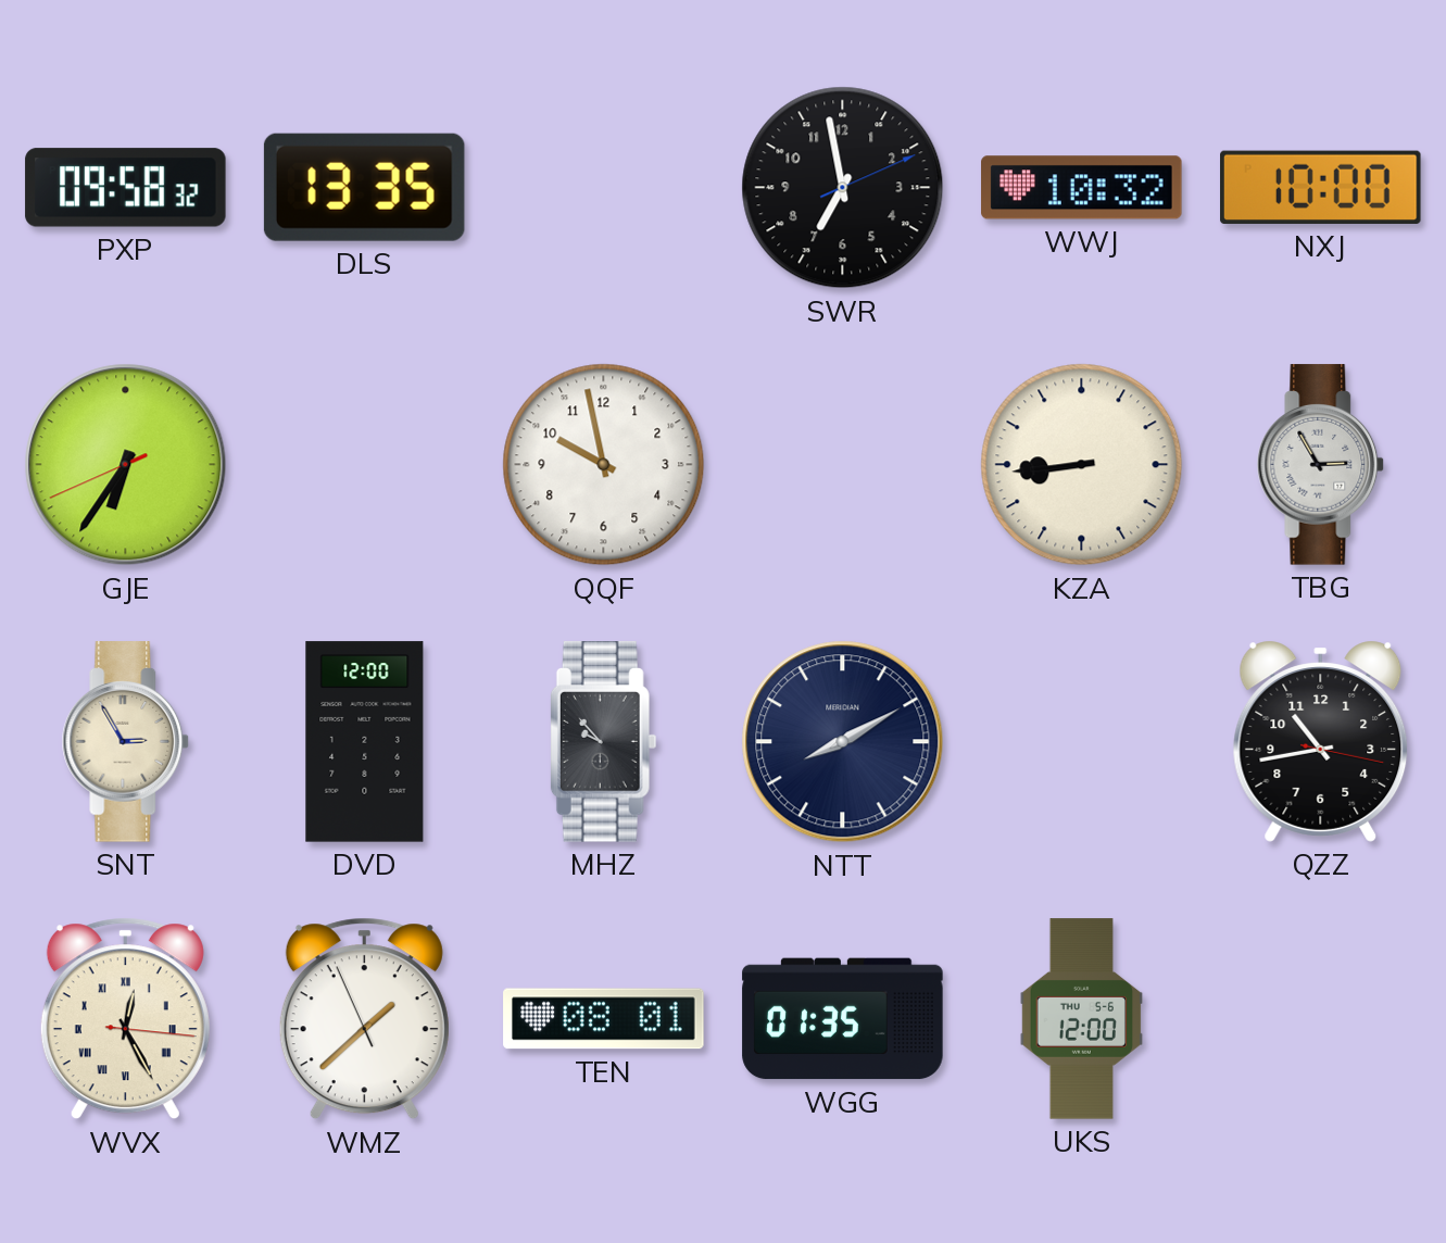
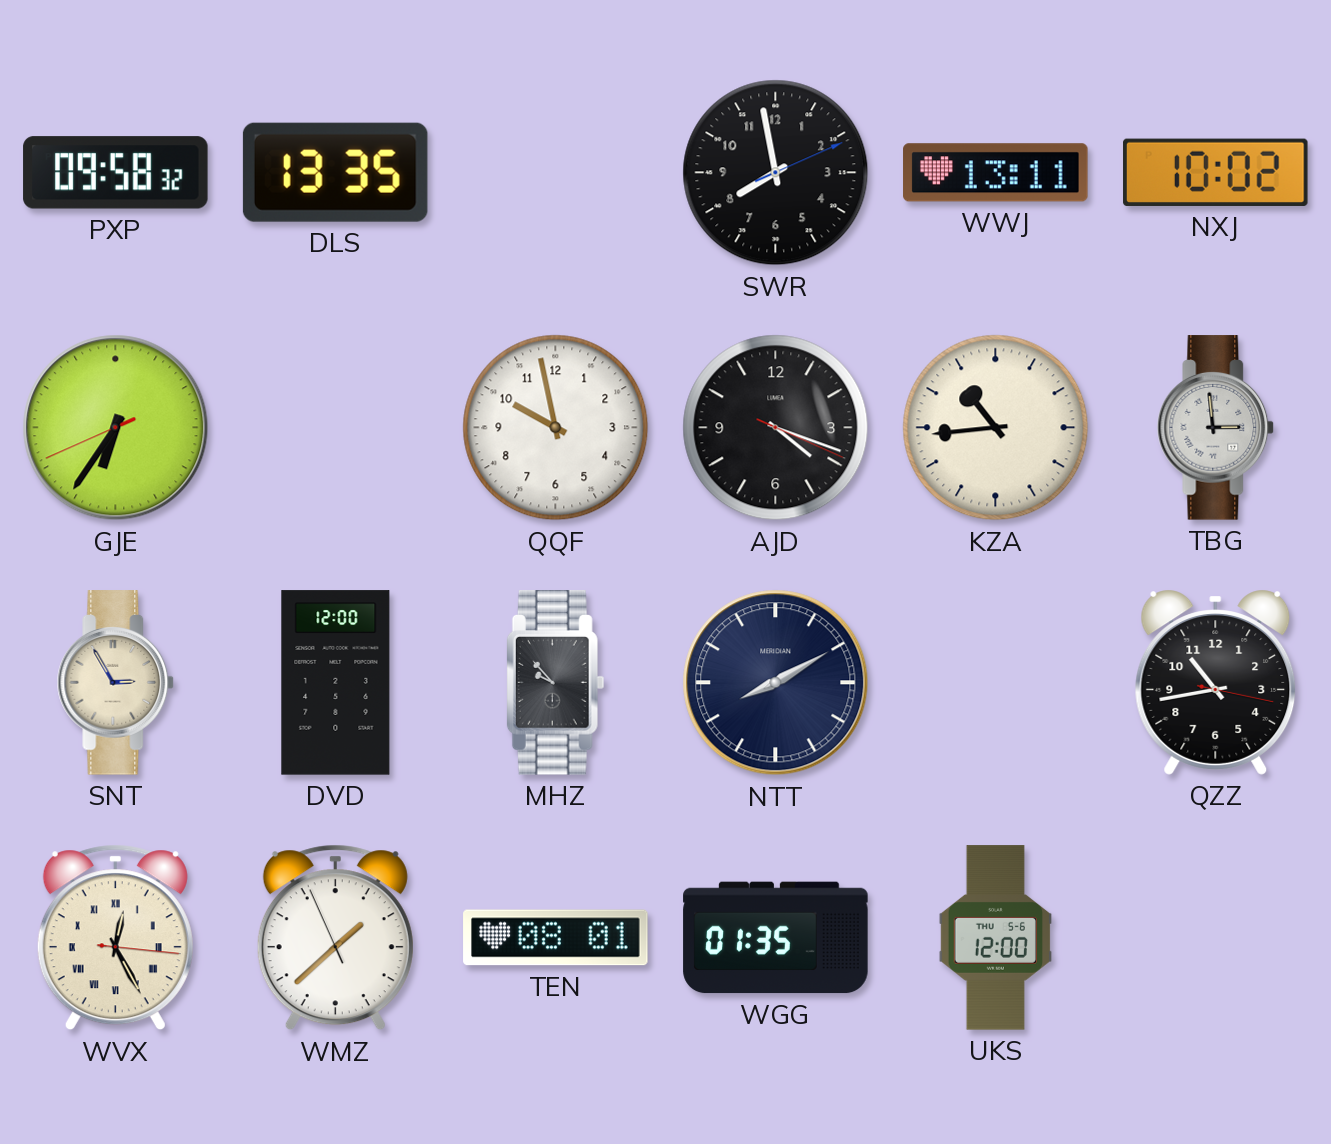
SWR: 6:58 -> 7:58
WWJ: 10:32 -> 13:11
NXJ: 10:00 -> 10:02
AJD: none -> 4:18
KZA: 8:44 -> 10:44
TBG: 2:55 -> 2:59
